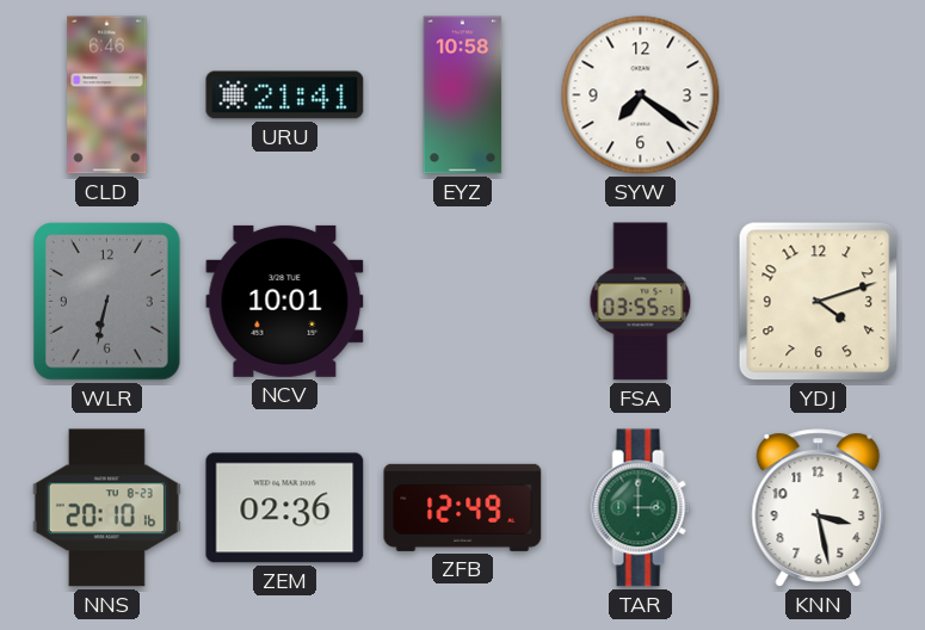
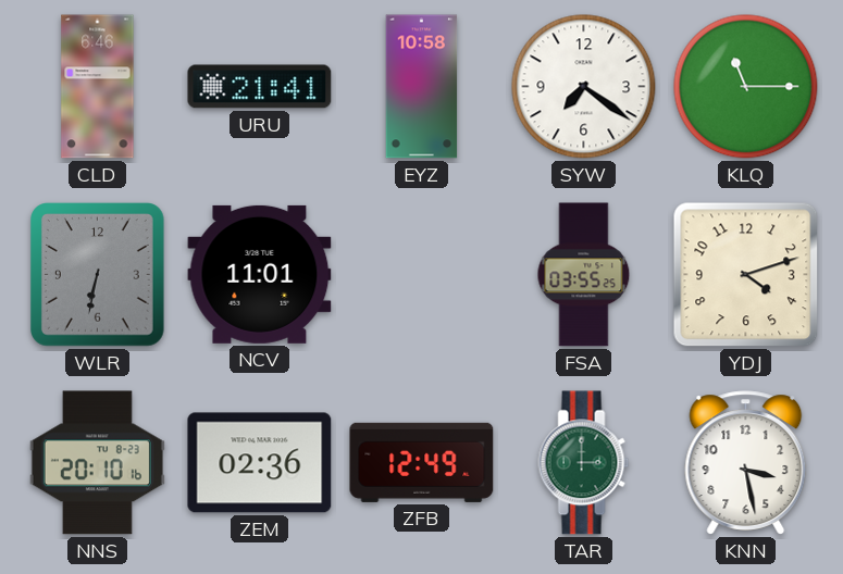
KLQ: none -> 11:15
NCV: 10:01 -> 11:01
